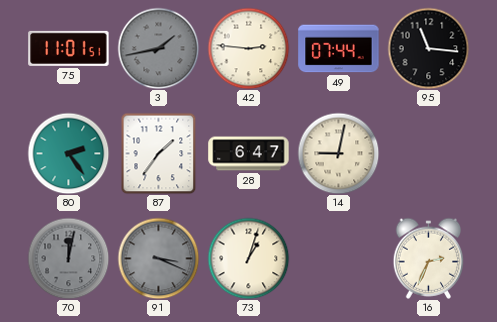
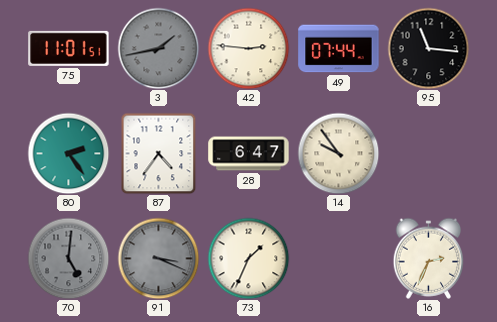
87: 1:36 -> 4:36
14: 9:02 -> 9:54
70: 12:02 -> 5:01
73: 1:03 -> 1:34
